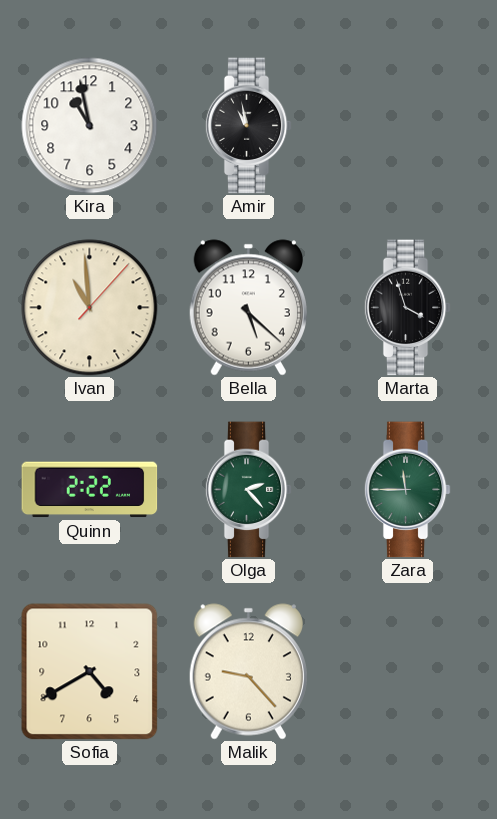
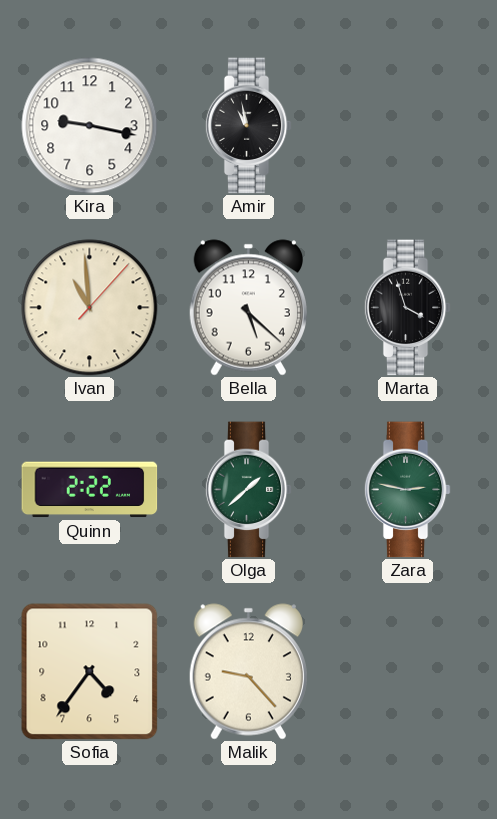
Kira: 10:58 -> 9:17
Olga: 2:23 -> 1:38
Zara: 11:45 -> 2:47
Sofia: 4:40 -> 4:36
